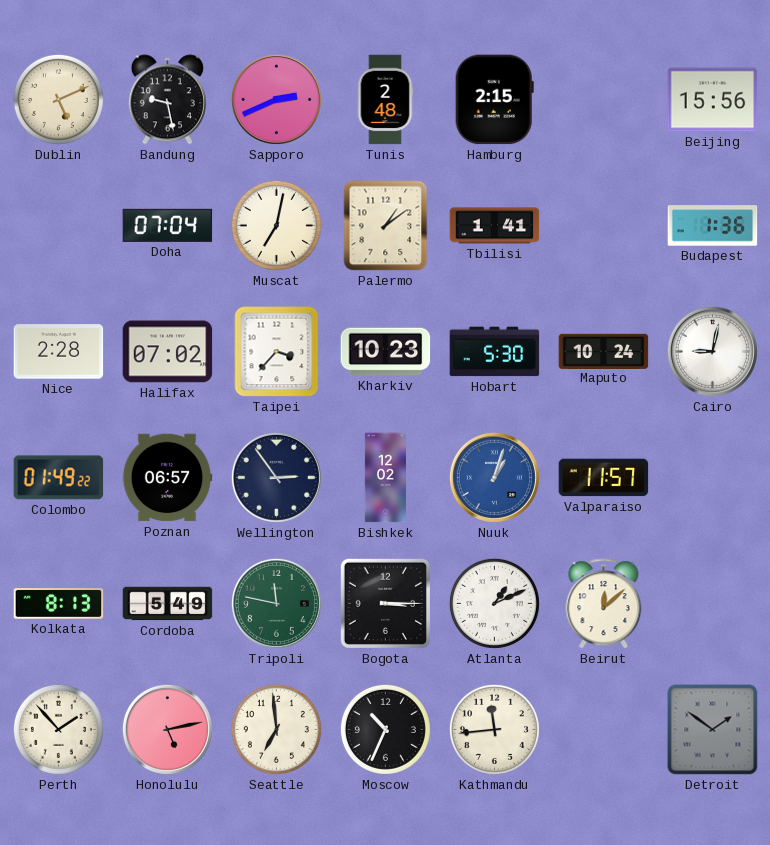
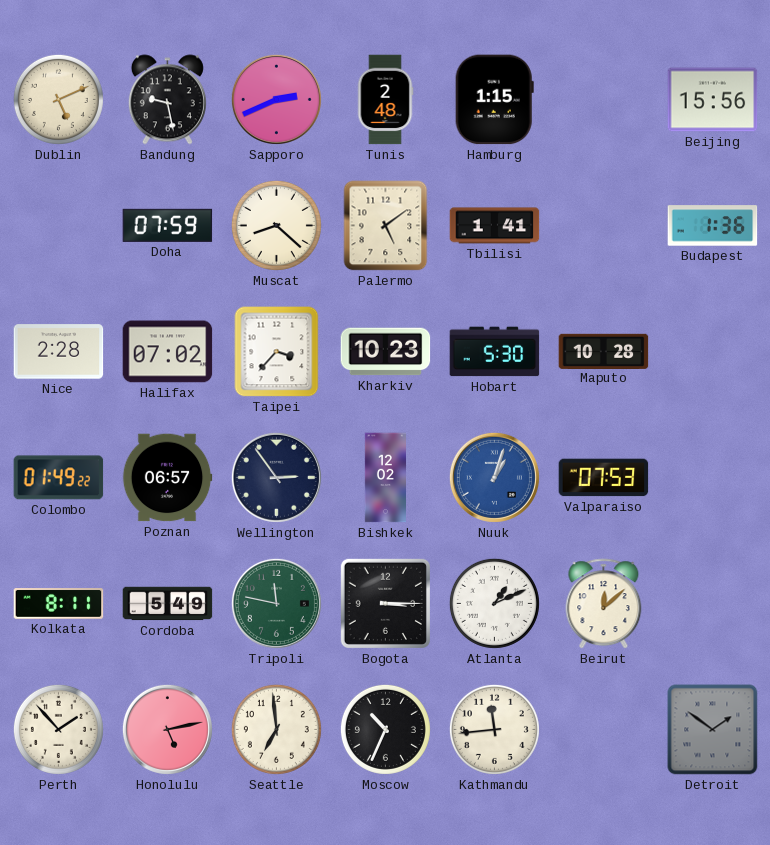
Hamburg: 2:15 -> 1:15
Doha: 07:04 -> 07:59
Muscat: 7:02 -> 8:22
Palermo: 1:09 -> 5:09
Maputo: 10:24 -> 10:28
Cairo: 9:02 -> none
Valparaiso: 11:57 -> 07:53
Kolkata: 8:13 -> 8:11
